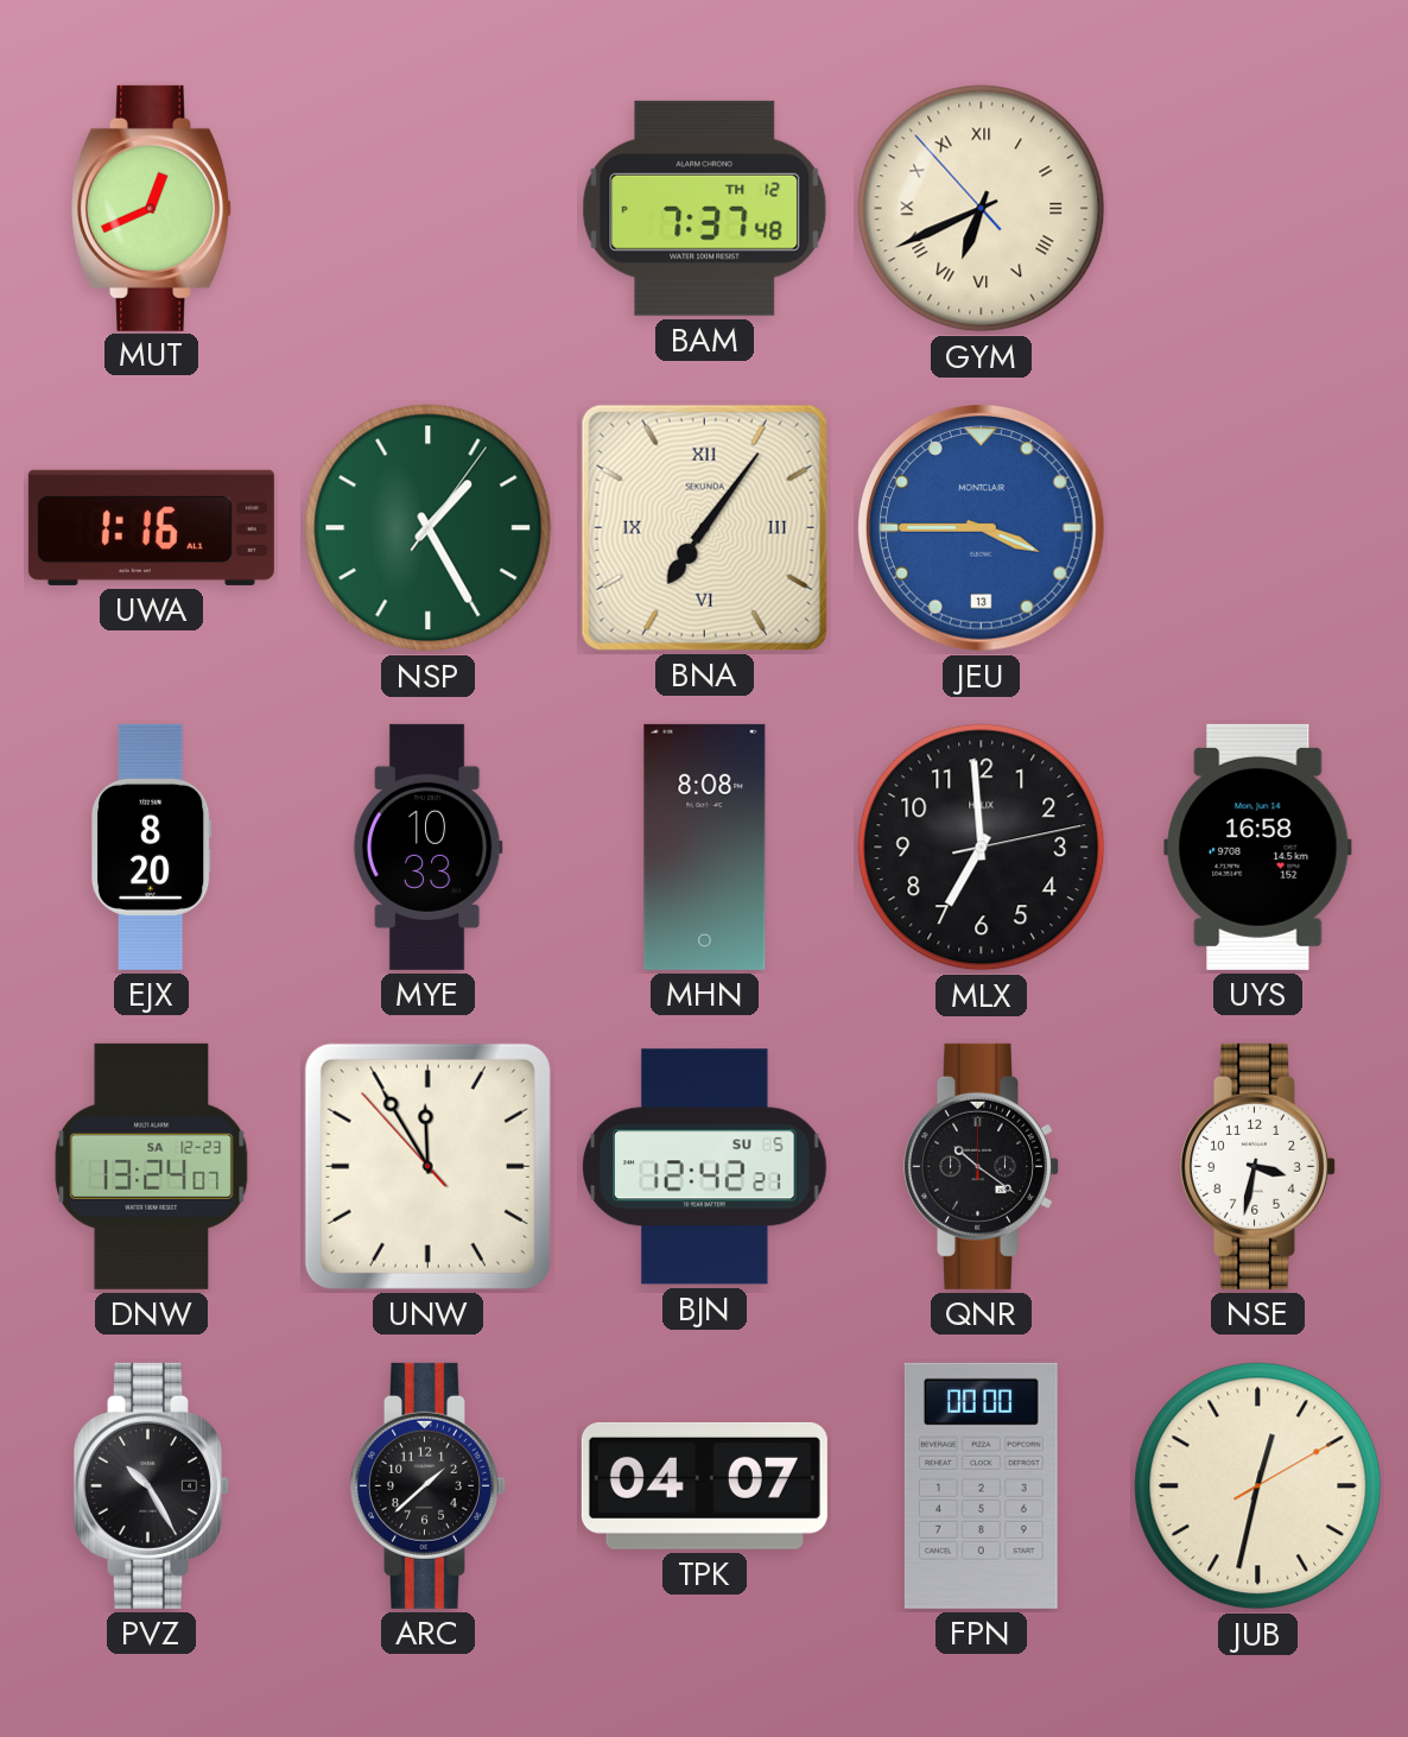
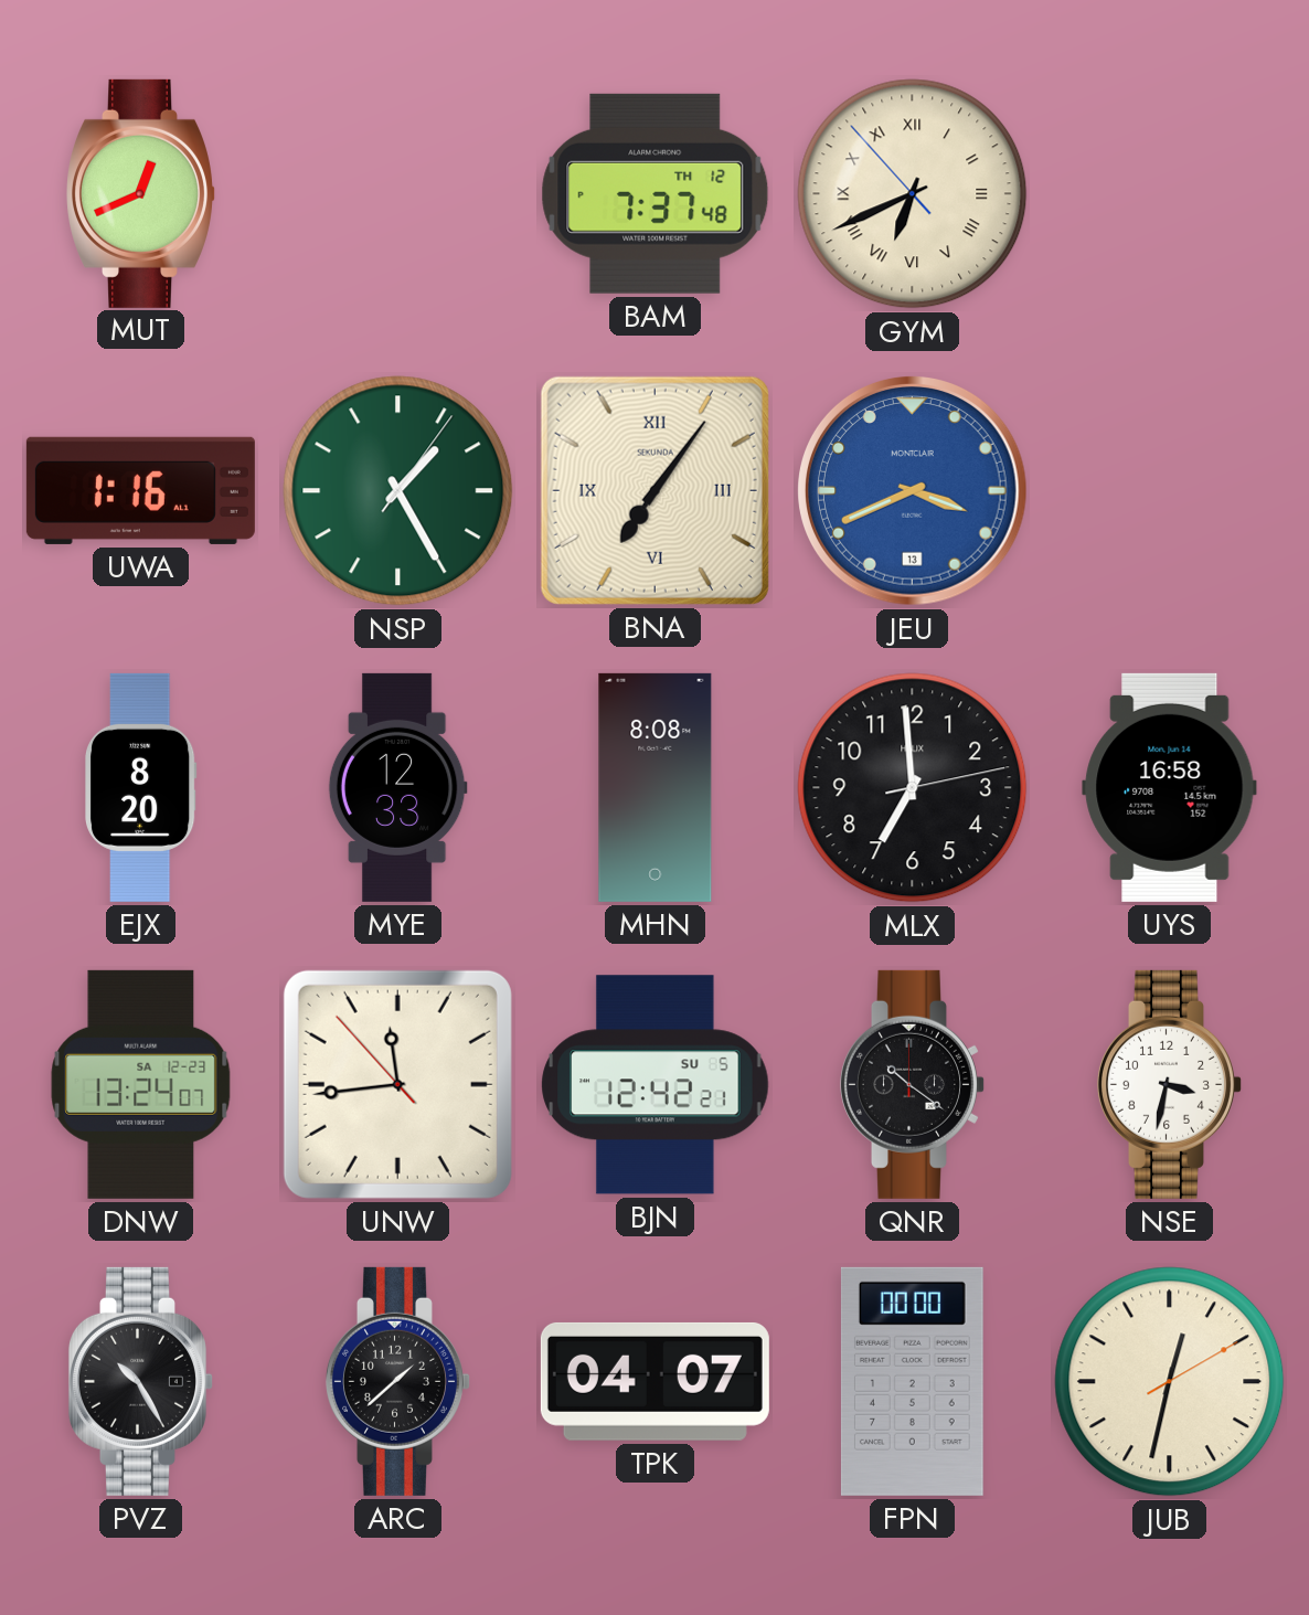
JEU: 3:45 -> 3:41
MYE: 10:33 -> 12:33
UNW: 11:54 -> 11:43
